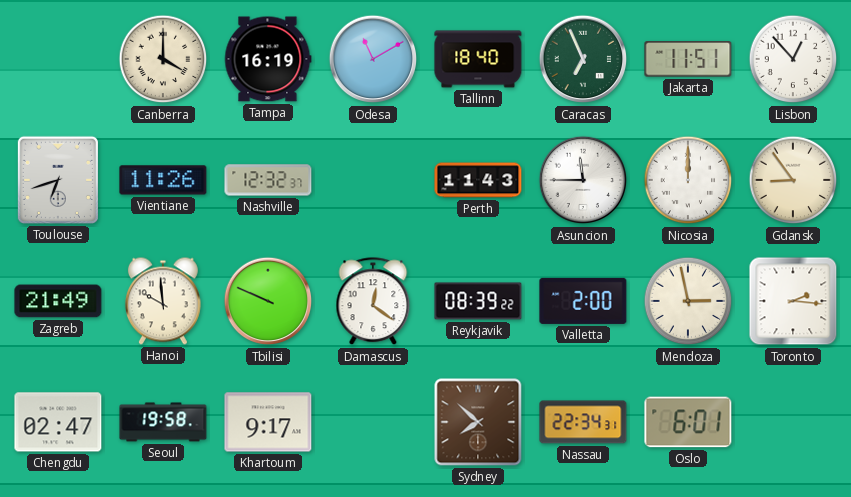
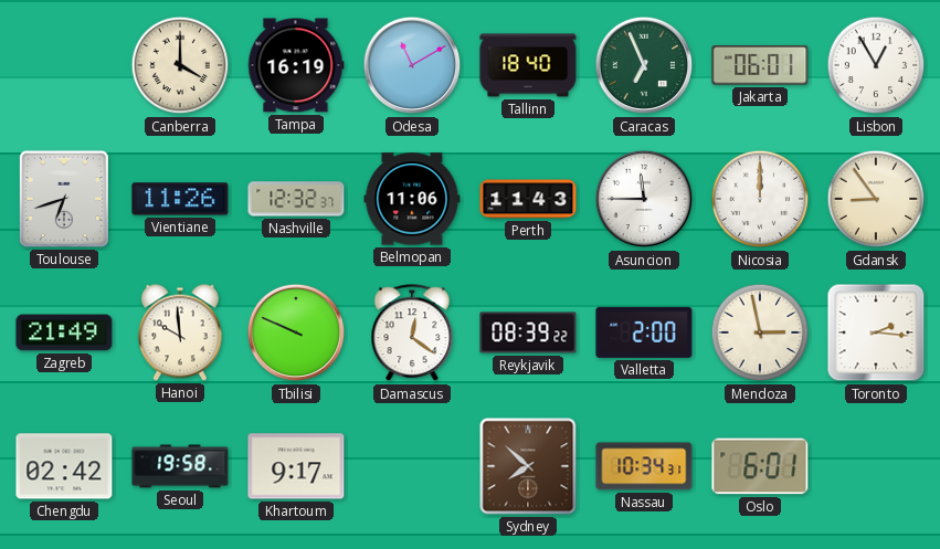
Jakarta: 11:51 -> 06:01
Lisbon: 12:53 -> 12:55
Belmopan: none -> 11:06
Chengdu: 02:47 -> 02:42
Nassau: 22:34 -> 10:34
